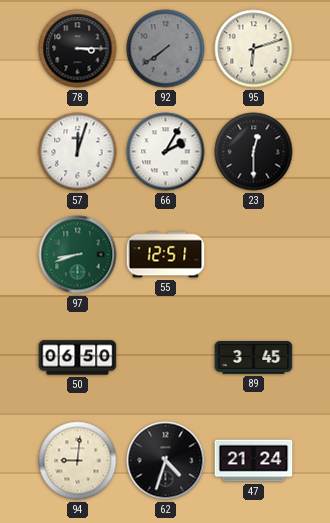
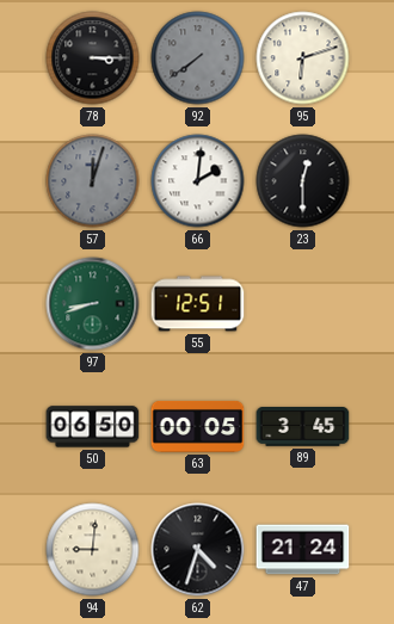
57 dial: white -> grey
66: 2:05 -> 2:01
63: none -> 00:05
